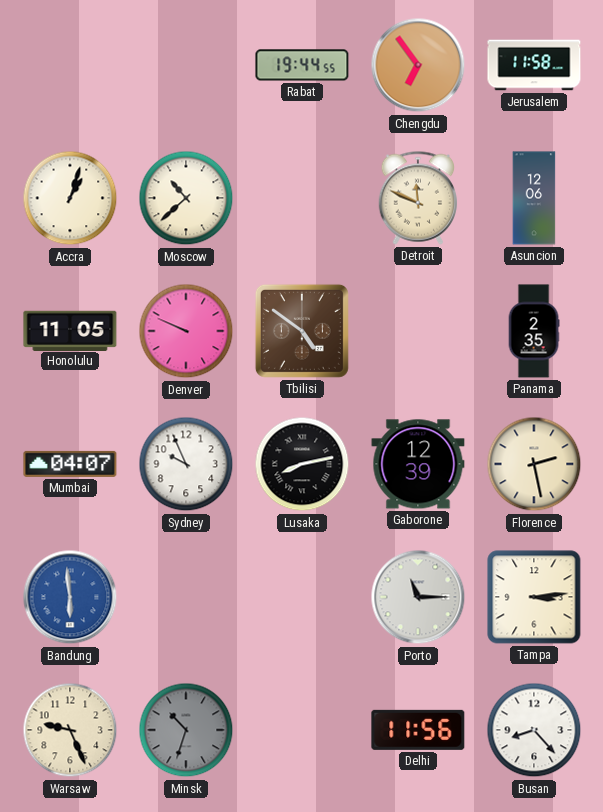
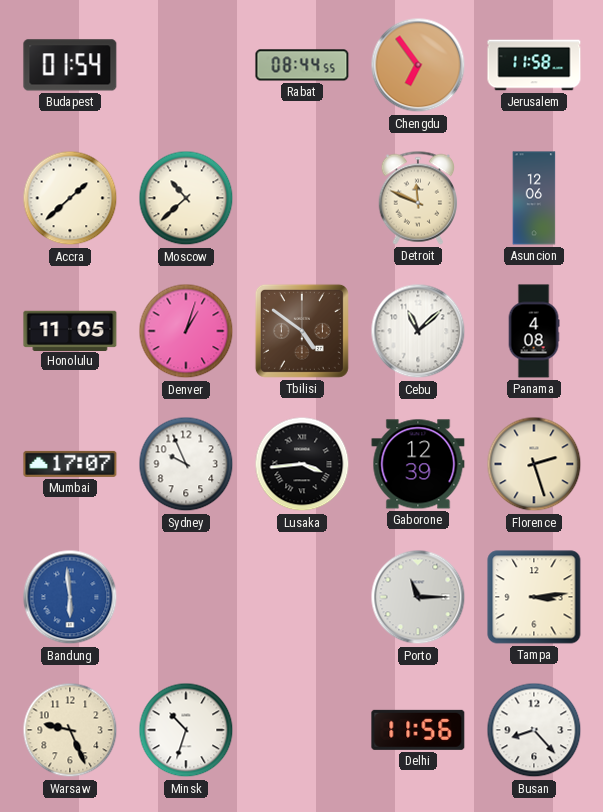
Budapest: none -> 01:54
Rabat: 19:44 -> 08:44
Accra: 1:03 -> 1:38
Denver: 9:49 -> 1:03
Cebu: none -> 11:08
Panama: 2:35 -> 4:08
Mumbai: 04:07 -> 17:07
Lusaka: 8:13 -> 3:44
Florence: 2:28 -> 2:27
Minsk dial: grey -> white
